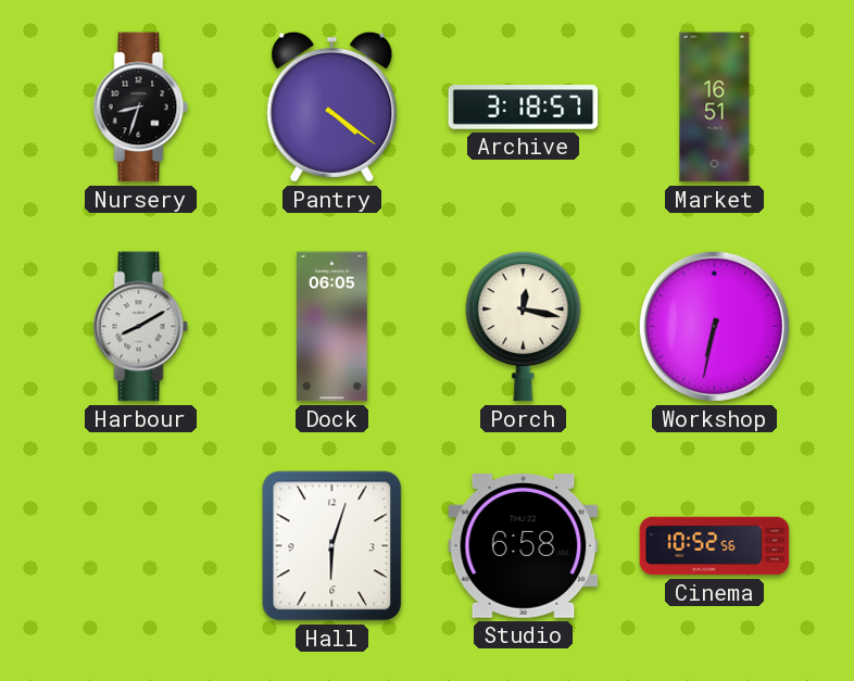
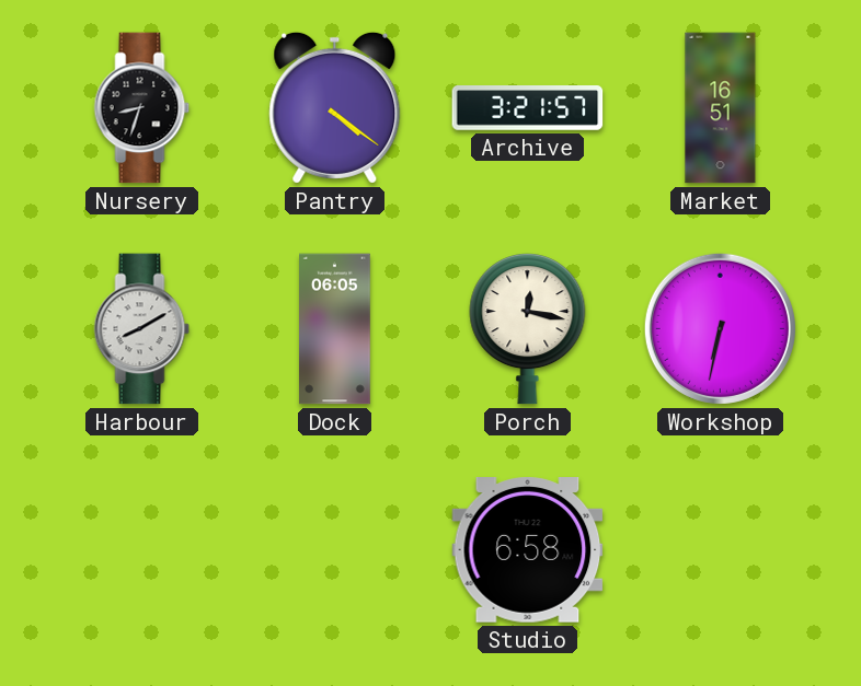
Archive: 3:18 -> 3:21
Hall: 6:03 -> none
Cinema: 10:52 -> none
